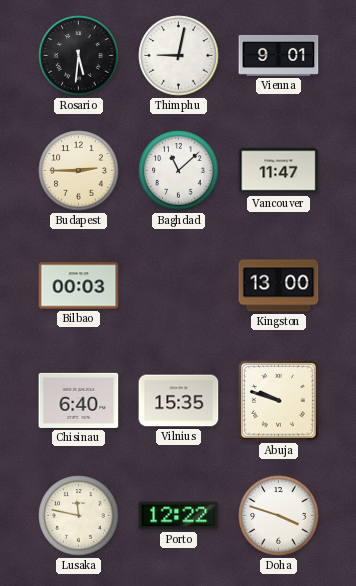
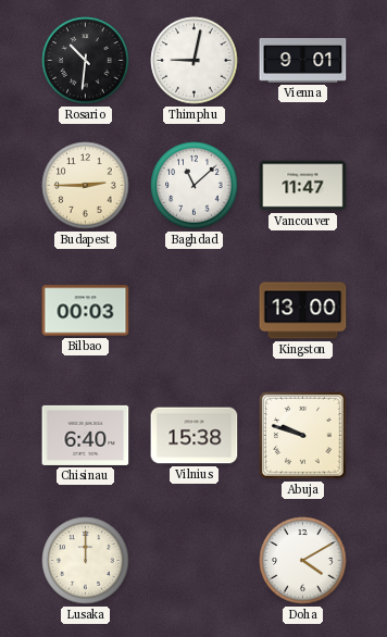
Rosario: 5:31 -> 10:31
Vilnius: 15:35 -> 15:38
Lusaka: 11:47 -> 12:00
Porto: 12:22 -> none
Doha: 3:48 -> 4:10
